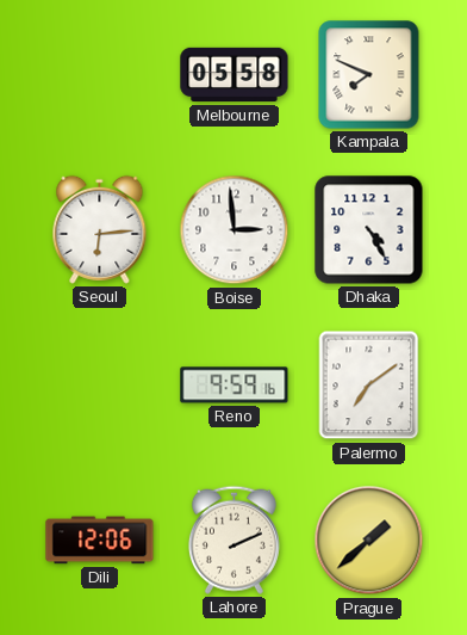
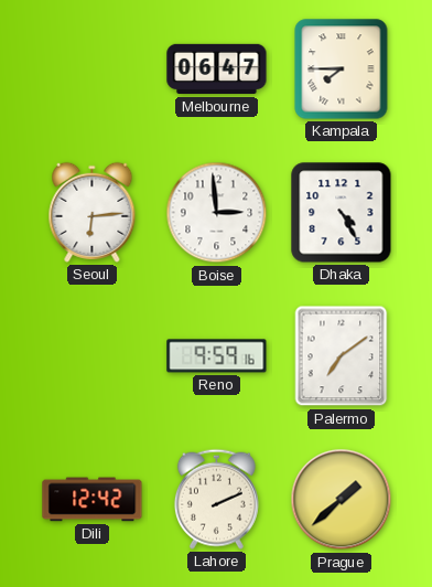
Melbourne: 05:58 -> 06:47
Kampala: 7:49 -> 7:45
Dili: 12:06 -> 12:42
